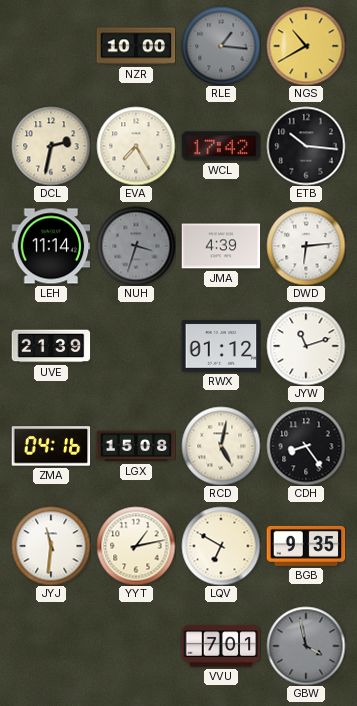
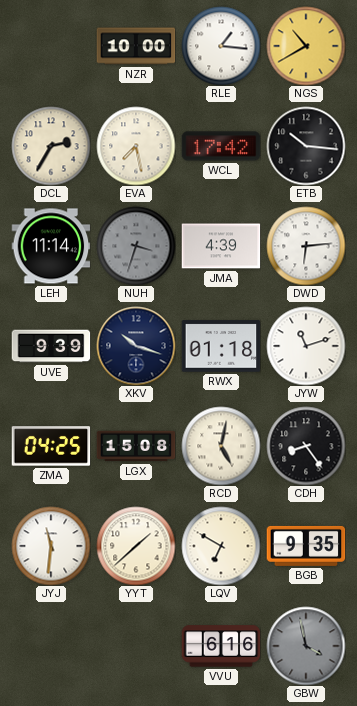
RLE dial: grey -> white
DCL: 2:32 -> 2:35
EVA: 7:25 -> 7:28
UVE: 21:39 -> 9:39
XKV: none -> 10:18
RWX: 01:12 -> 01:18
ZMA: 04:16 -> 04:25
YYT: 1:13 -> 1:38
VVU: 7:01 -> 6:16
